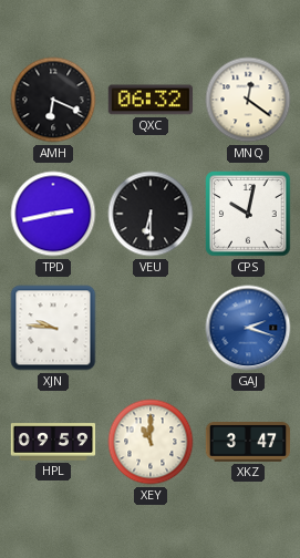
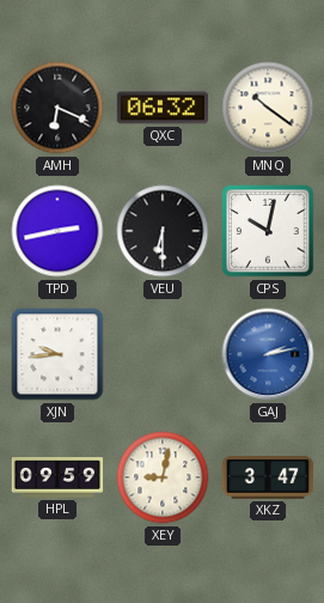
MNQ: 12:21 -> 10:21
XJN: 9:46 -> 9:44
GAJ: 2:18 -> 2:13
XEY: 11:00 -> 9:02
